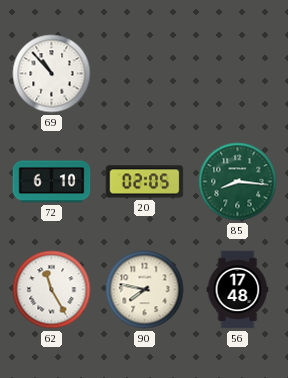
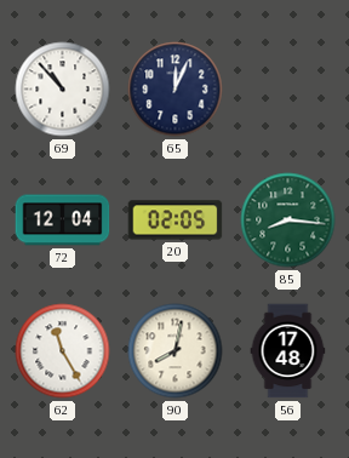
65: none -> 12:04
72: 6:10 -> 12:04
90: 7:47 -> 8:02
